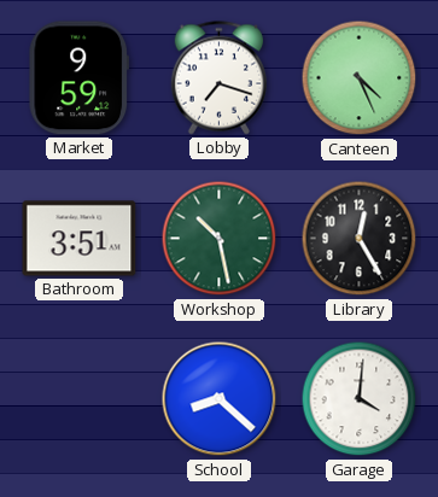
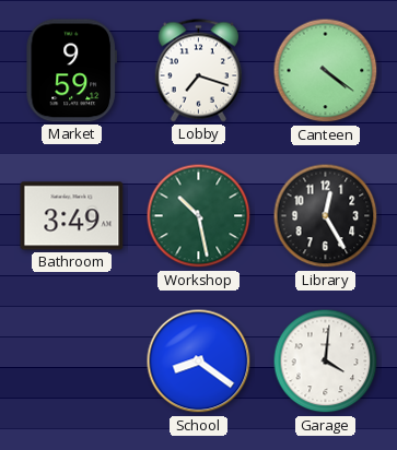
Canteen: 4:26 -> 4:21
Bathroom: 3:51 -> 3:49
School: 8:22 -> 8:21
